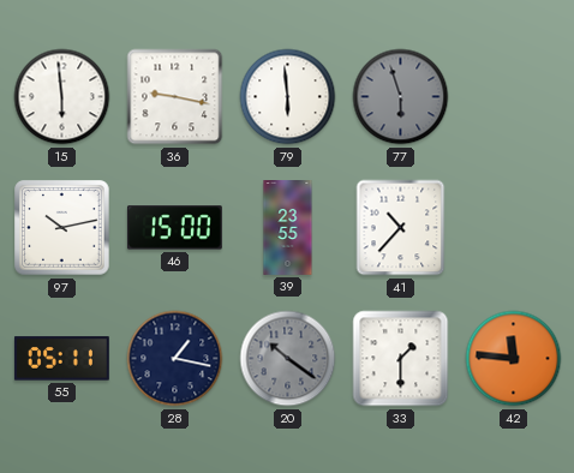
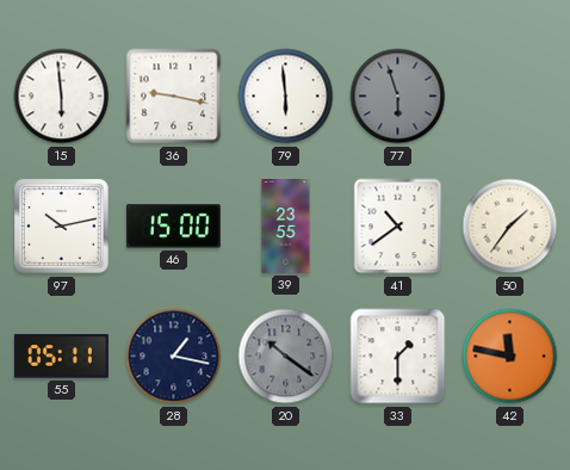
41: 10:37 -> 10:39
50: none -> 1:36
42: 11:46 -> 11:47
